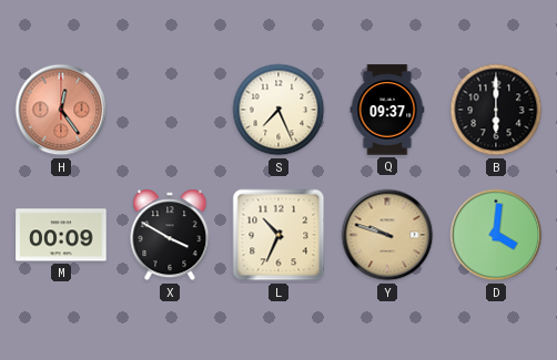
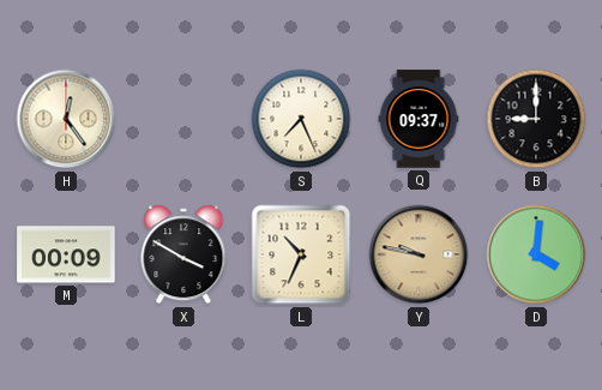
H dial: salmon -> cream
B: 6:00 -> 9:00
Y: 9:48 -> 9:47
